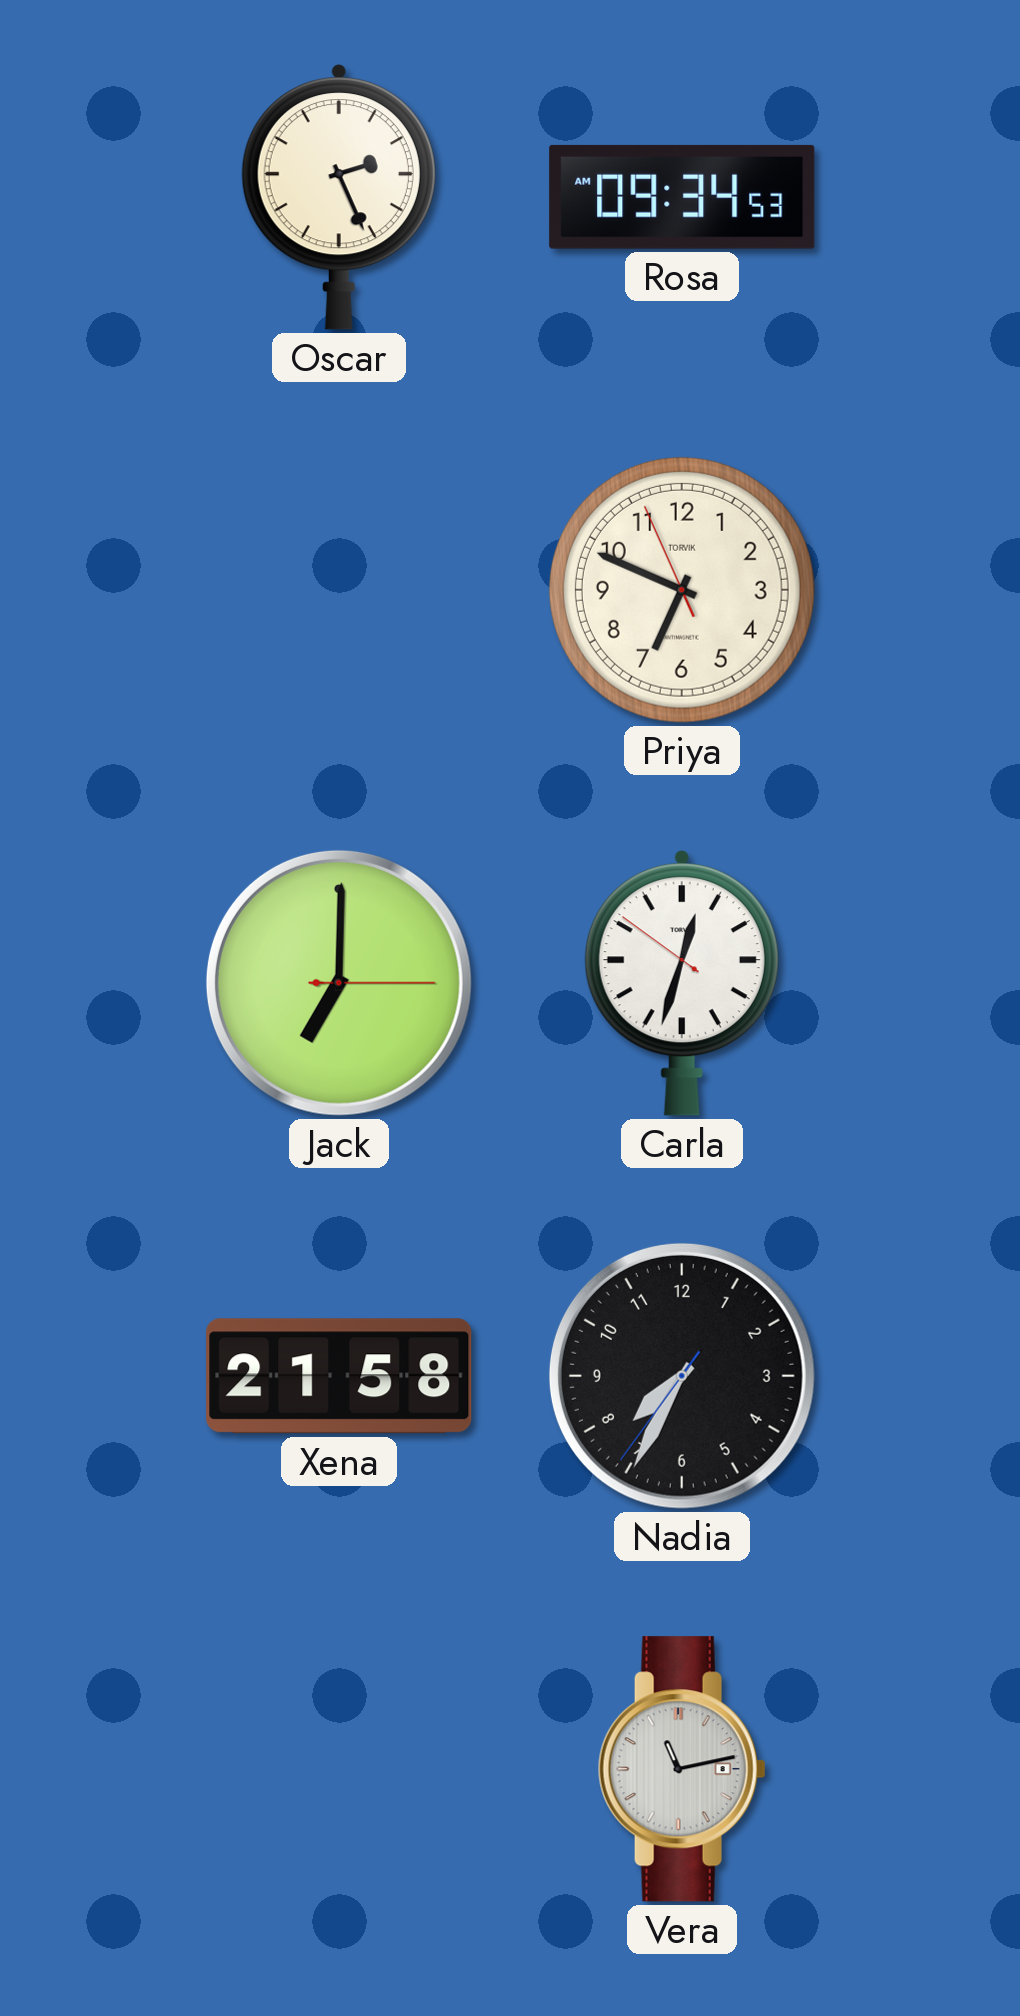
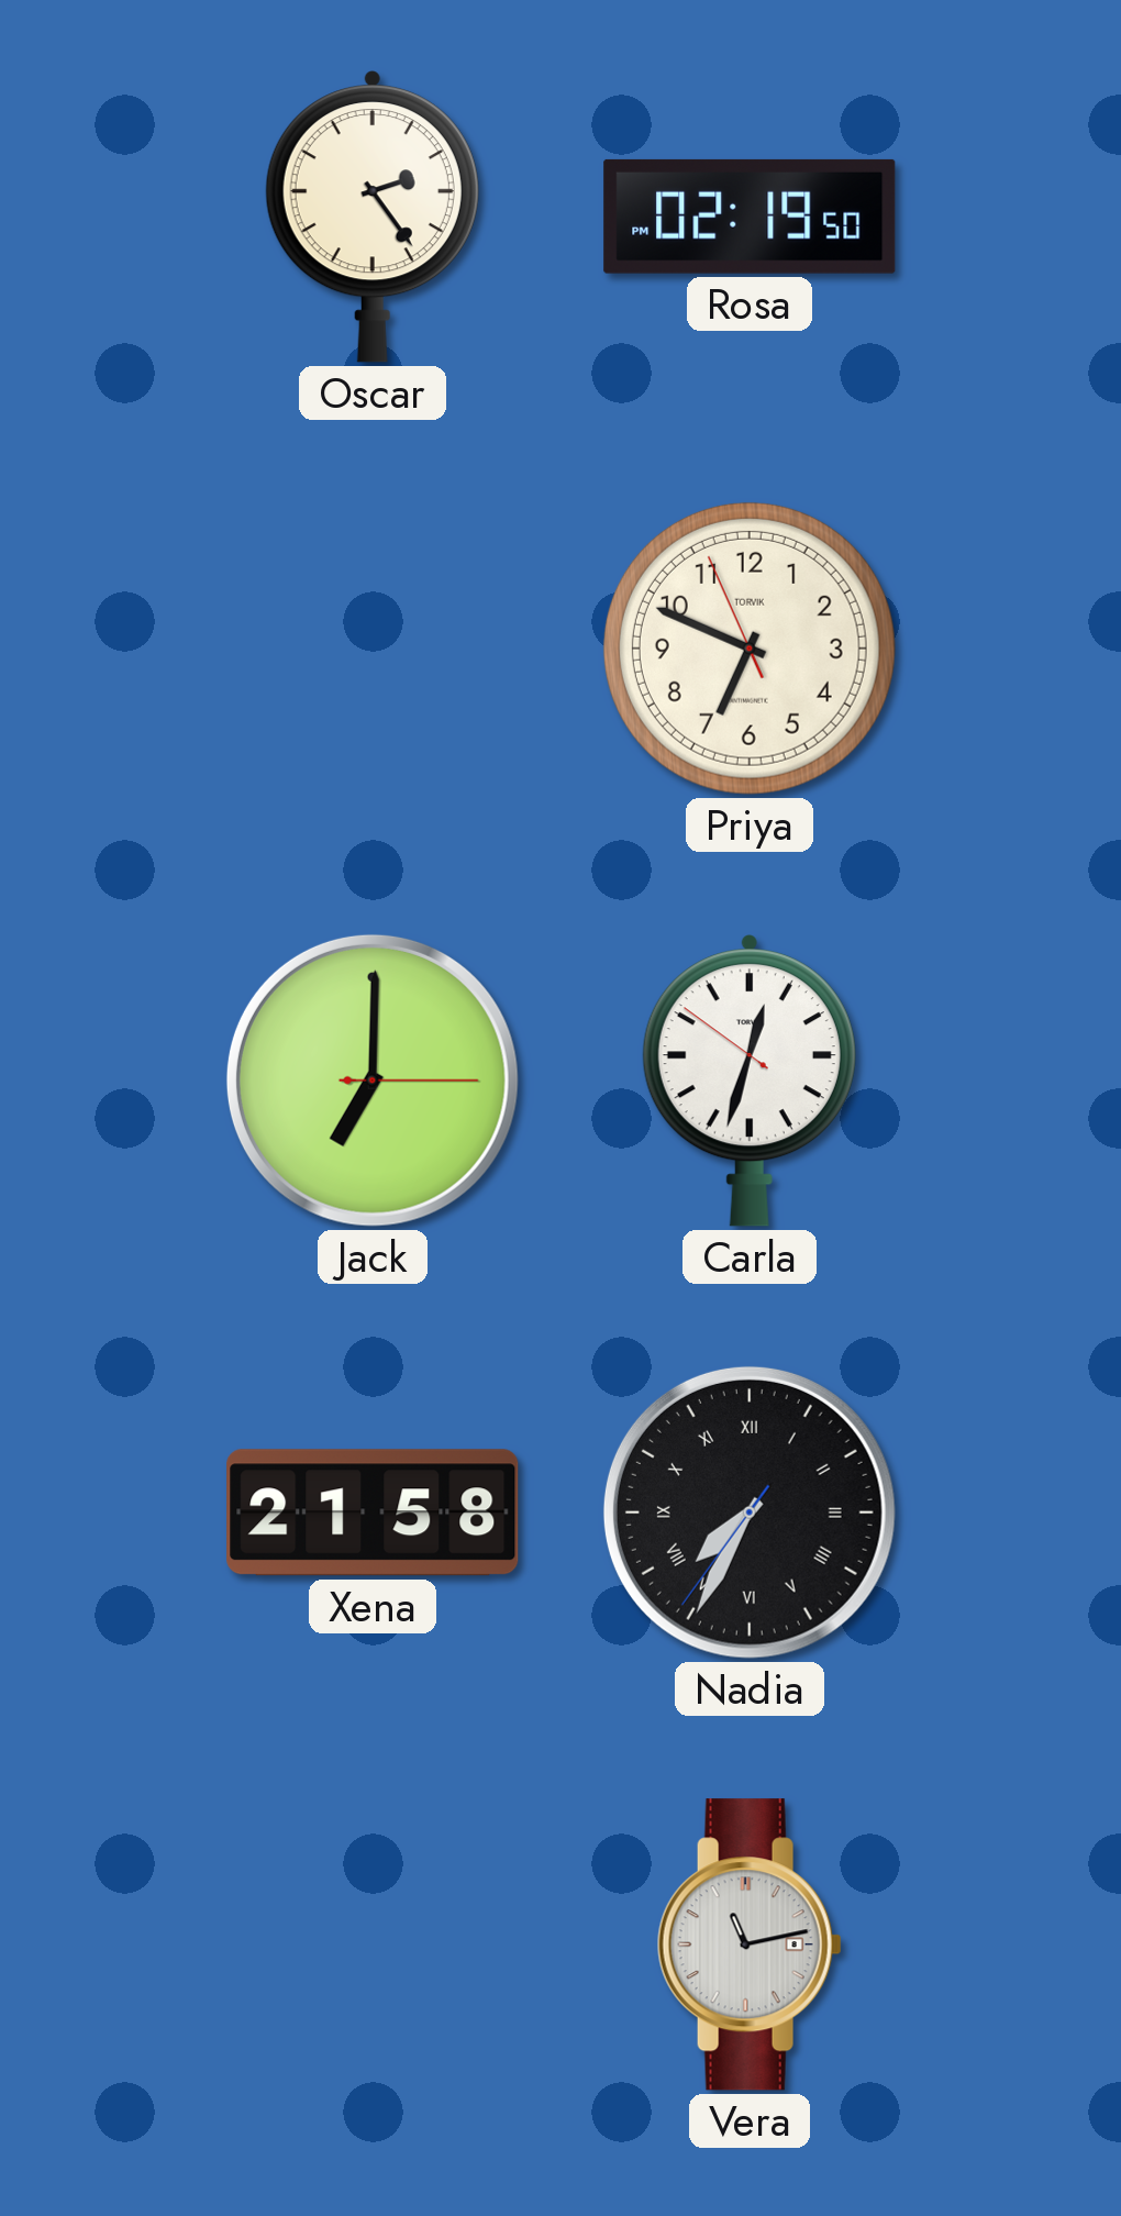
Oscar: 2:26 -> 2:24
Rosa: 09:34 -> 02:19
Nadia numerals: Arabic -> Roman
